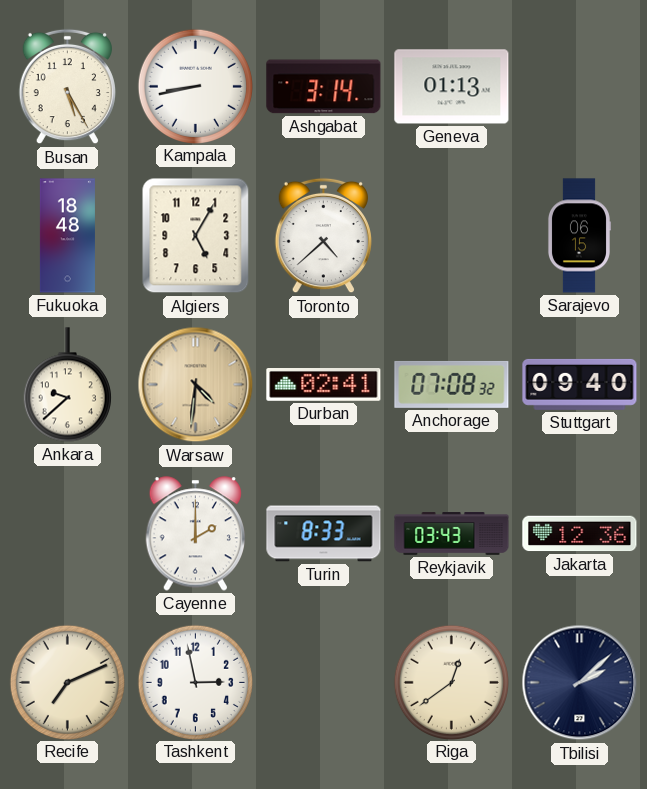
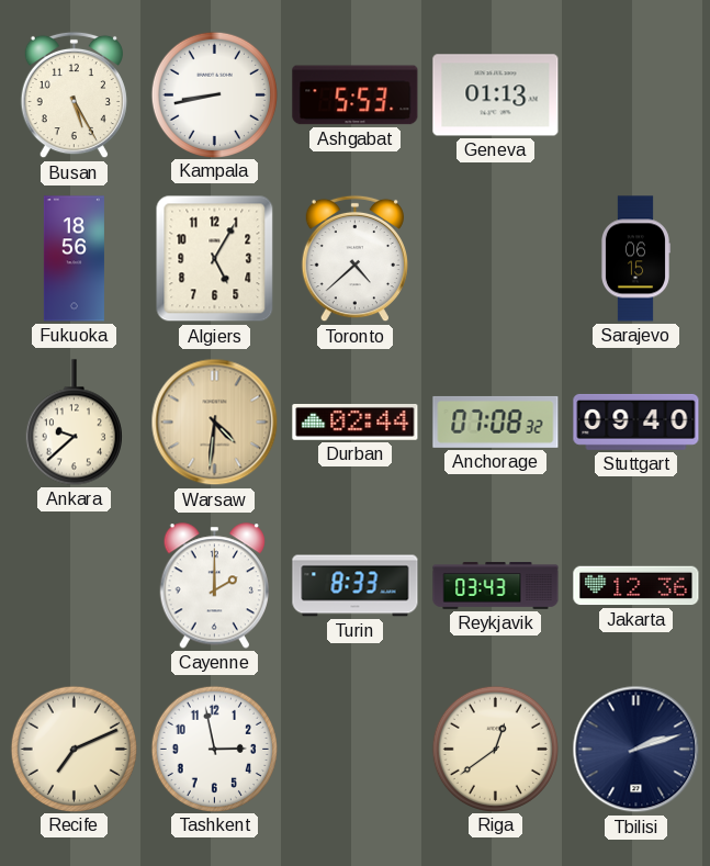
Ashgabat: 3:14 -> 5:53
Fukuoka: 18:48 -> 18:56
Durban: 02:41 -> 02:44
Tbilisi: 2:08 -> 2:12
